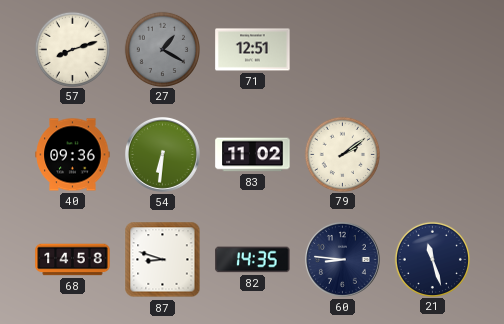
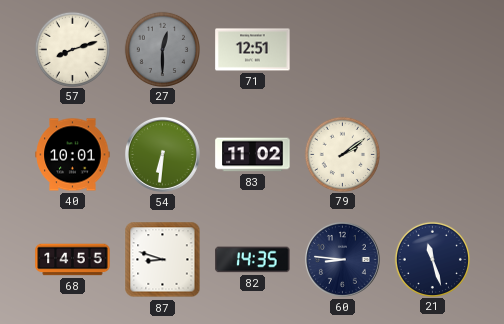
27: 1:20 -> 12:30
40: 09:36 -> 10:01
68: 14:58 -> 14:55
